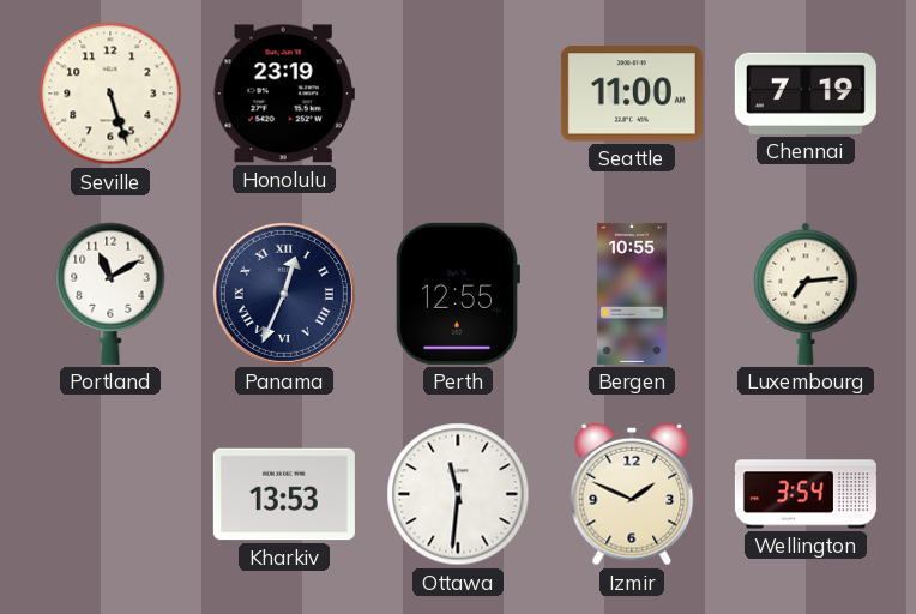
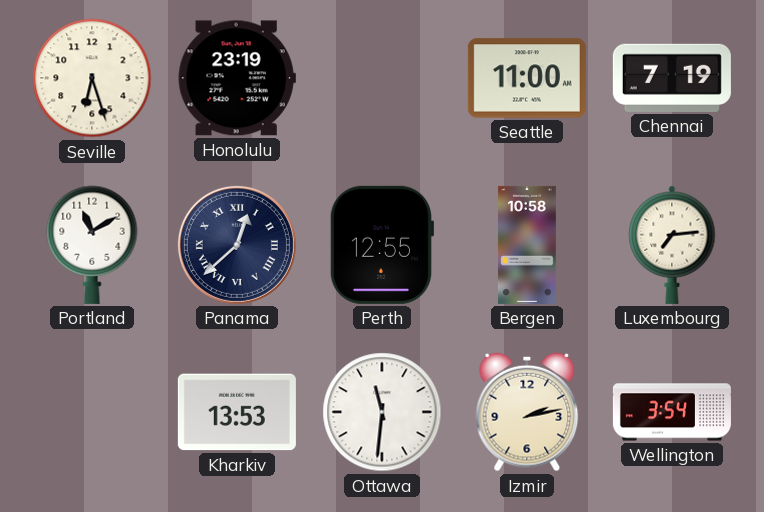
Seville: 5:27 -> 6:27
Panama: 12:34 -> 12:38
Bergen: 10:55 -> 10:58
Izmir: 1:49 -> 2:13
